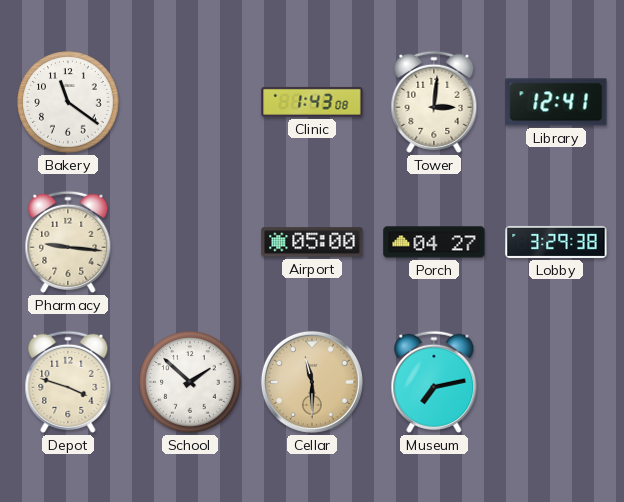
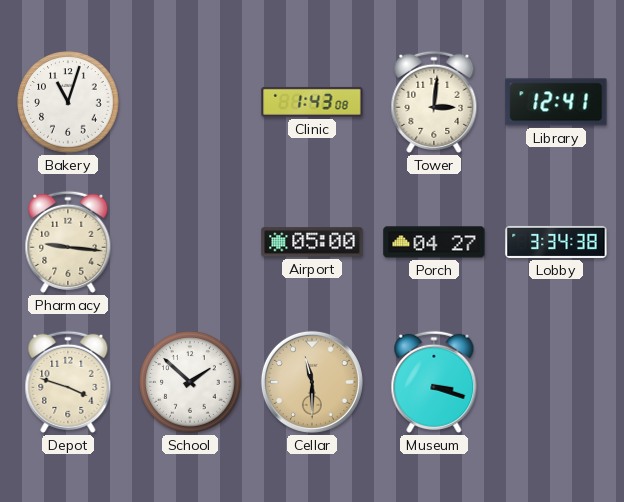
Bakery: 11:21 -> 11:03
Lobby: 3:29 -> 3:34
Museum: 7:13 -> 3:18
